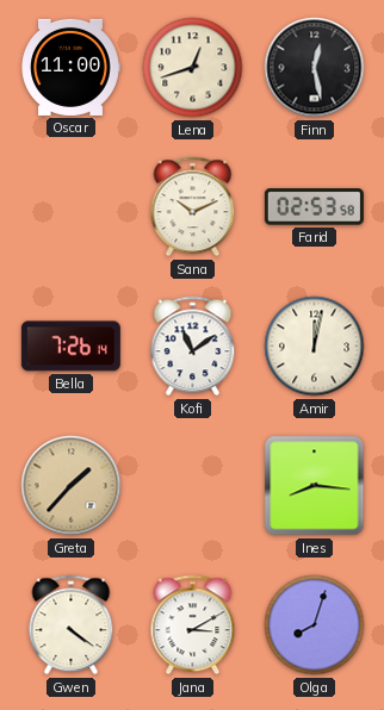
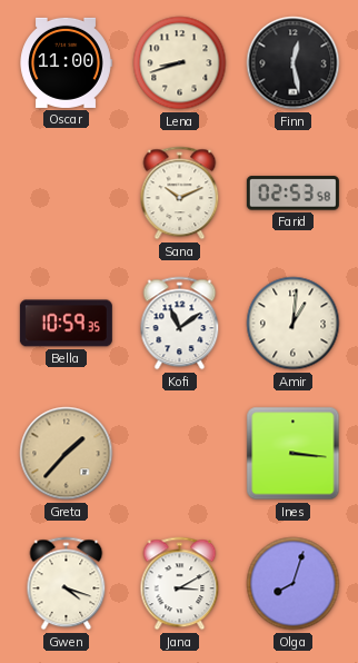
Lena: 12:42 -> 8:42
Bella: 7:26 -> 10:59
Amir: 12:02 -> 1:01
Ines: 8:16 -> 3:16
Gwen: 4:21 -> 4:18
